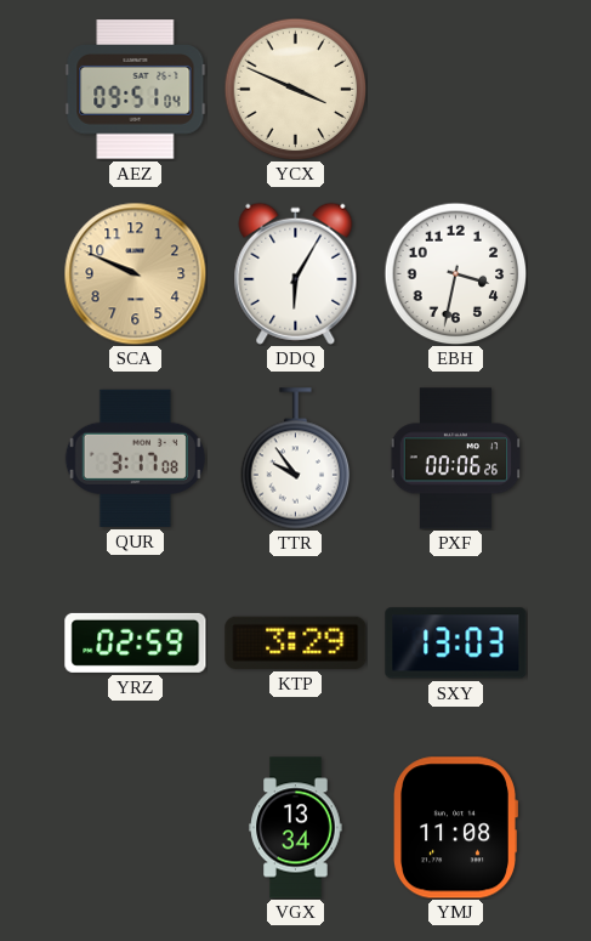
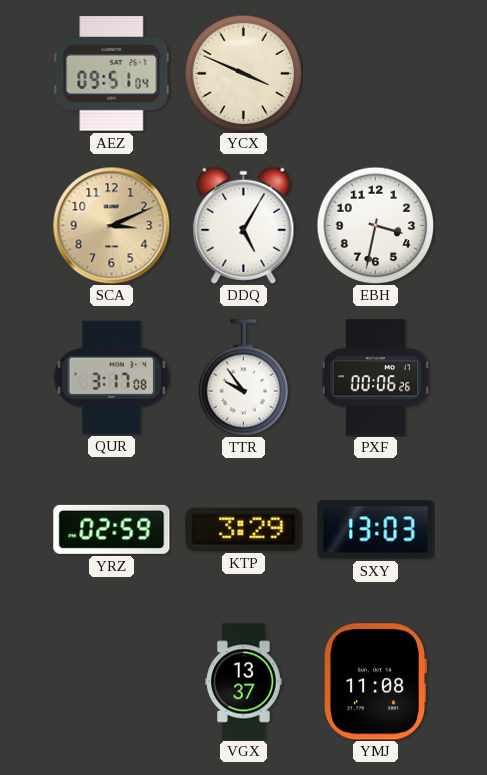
SCA: 9:49 -> 3:11
DDQ: 6:05 -> 5:05
VGX: 13:34 -> 13:37
